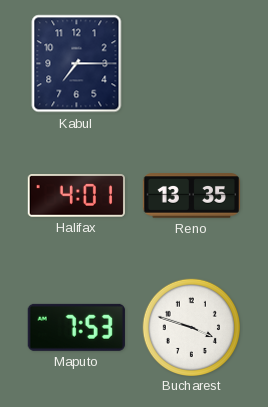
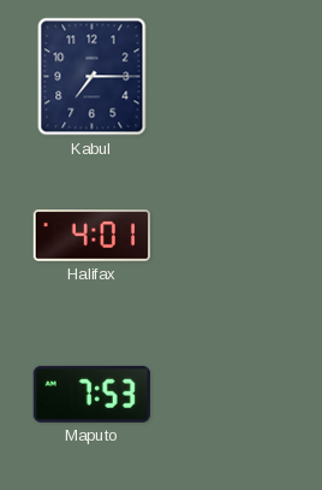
Reno: 13:35 -> none
Bucharest: 3:48 -> none
